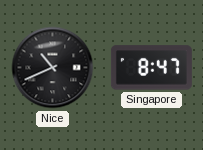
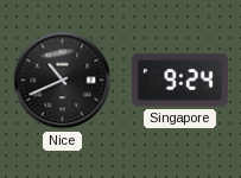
Singapore: 8:47 -> 9:24
